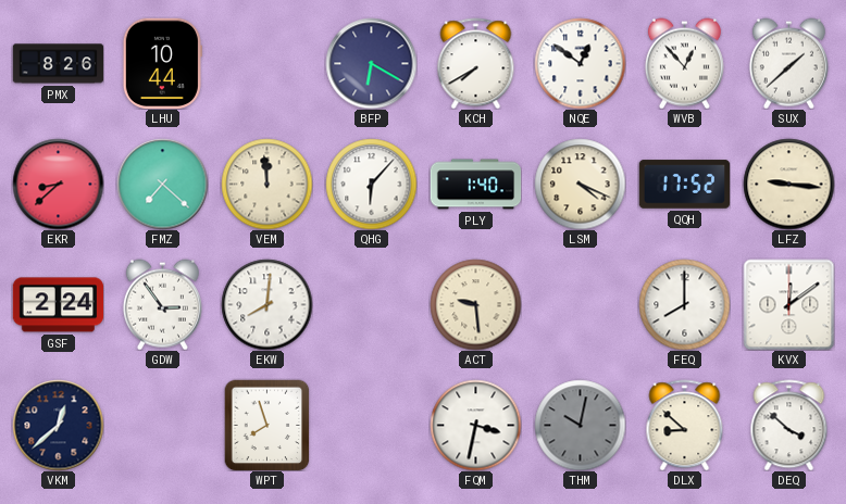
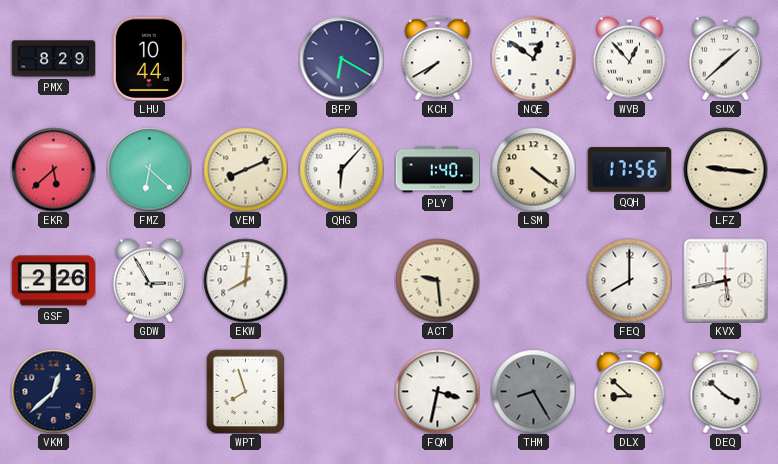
PMX: 8:26 -> 8:29
EKR: 8:38 -> 5:38
FMZ: 7:22 -> 6:22
VEM: 11:59 -> 8:11
LSM: 4:19 -> 4:21
QQH: 17:52 -> 17:56
GSF: 2:24 -> 2:26
GDW: 2:54 -> 2:55
KVX: 12:09 -> 5:43
THM: 10:02 -> 8:25
